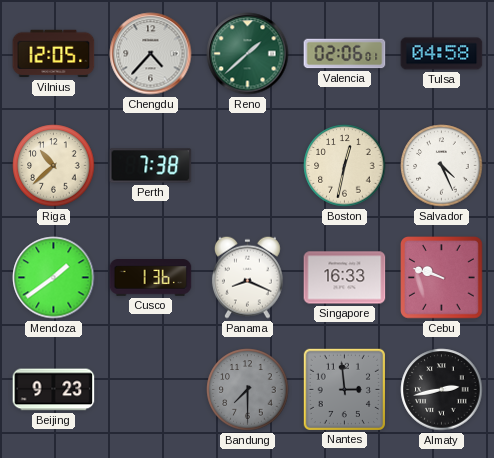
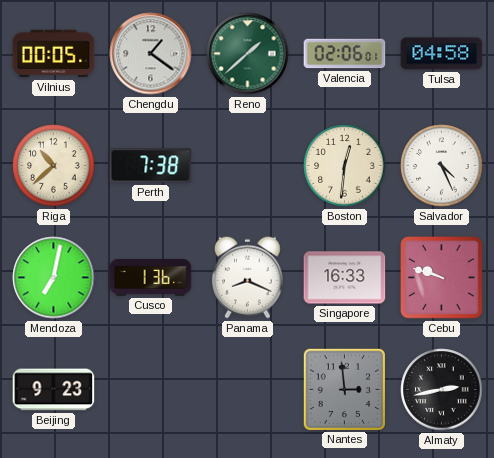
Vilnius: 12:05 -> 00:05
Chengdu: 4:37 -> 1:21
Boston: 12:32 -> 12:31
Mendoza: 1:39 -> 7:02
Bandung: 7:30 -> none
